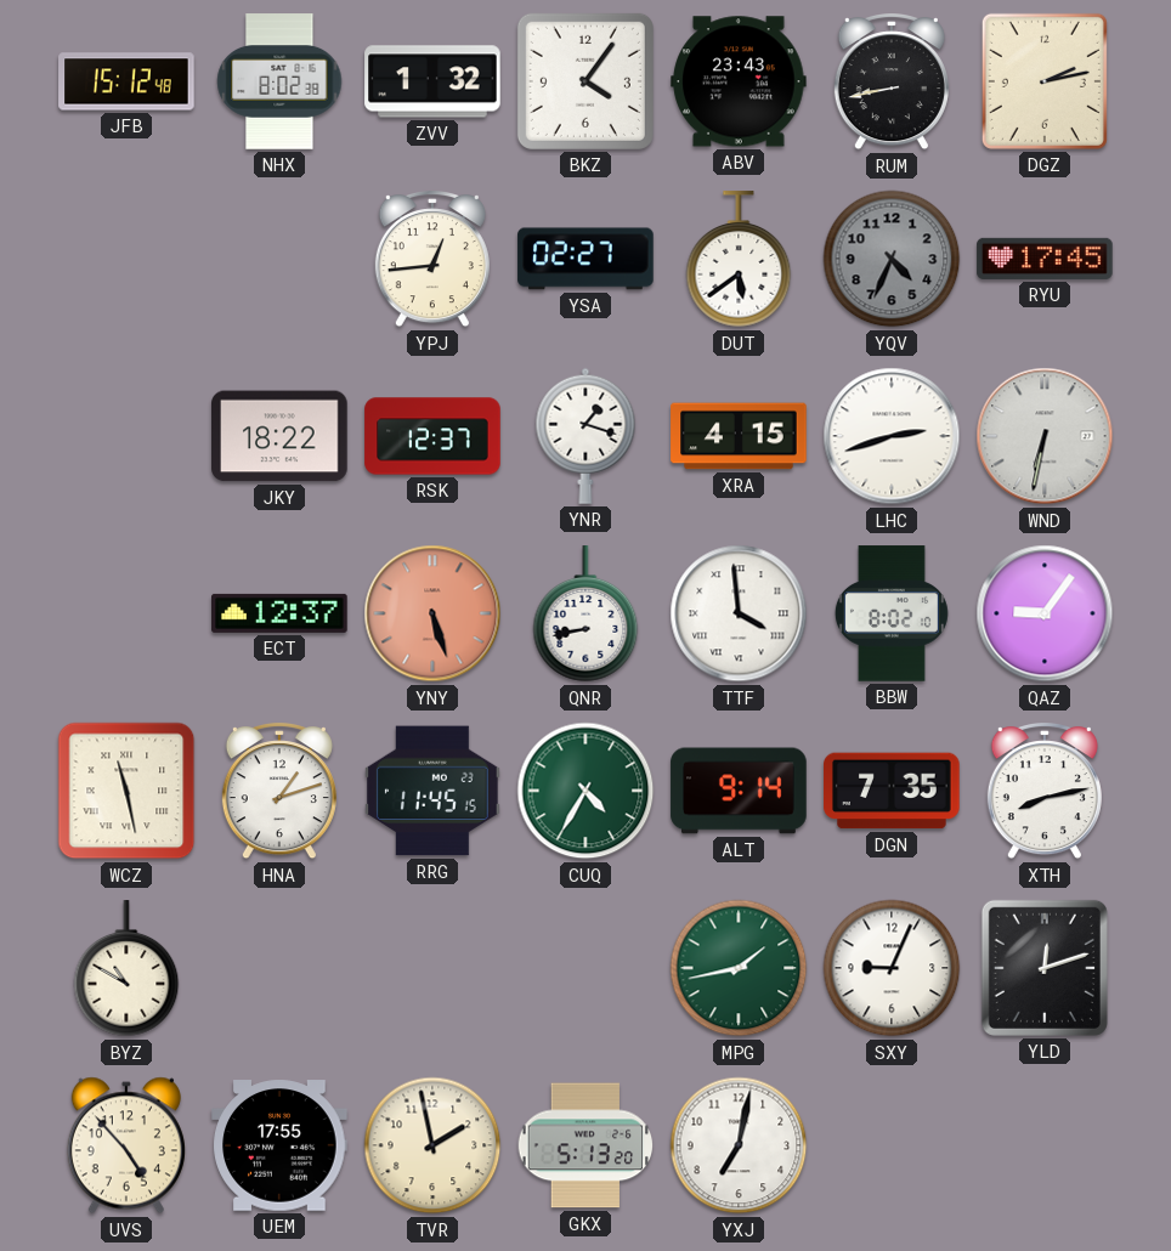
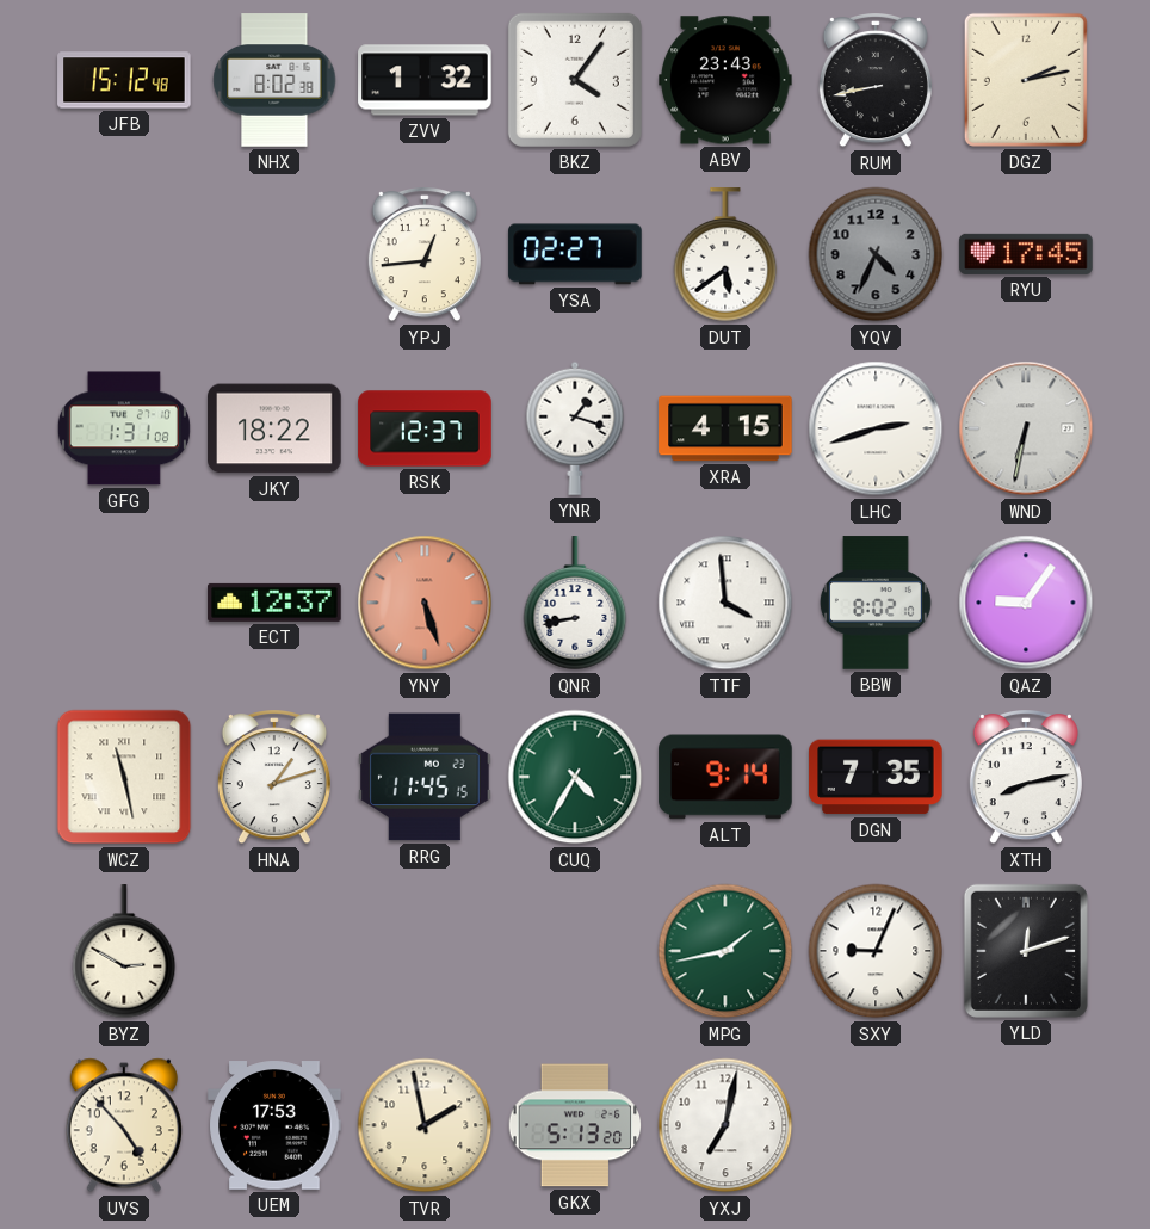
GFG: none -> 1:31
BYZ: 10:50 -> 2:50
UEM: 17:55 -> 17:53
